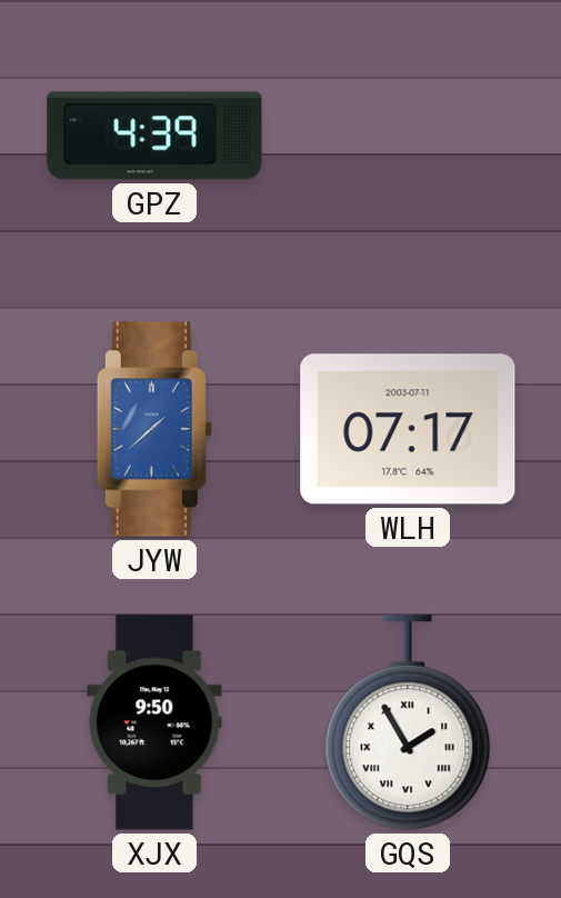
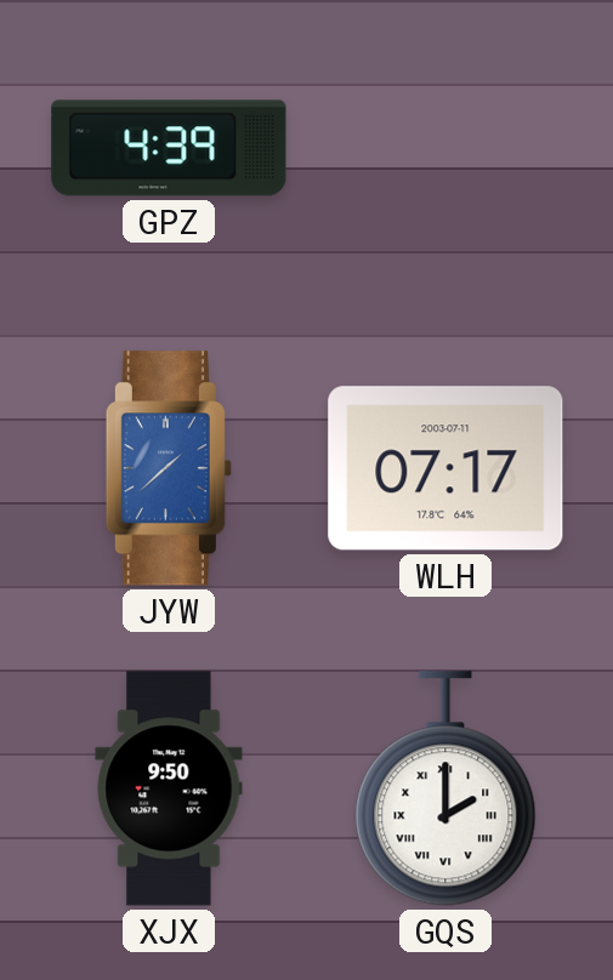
GQS: 1:55 -> 2:00
